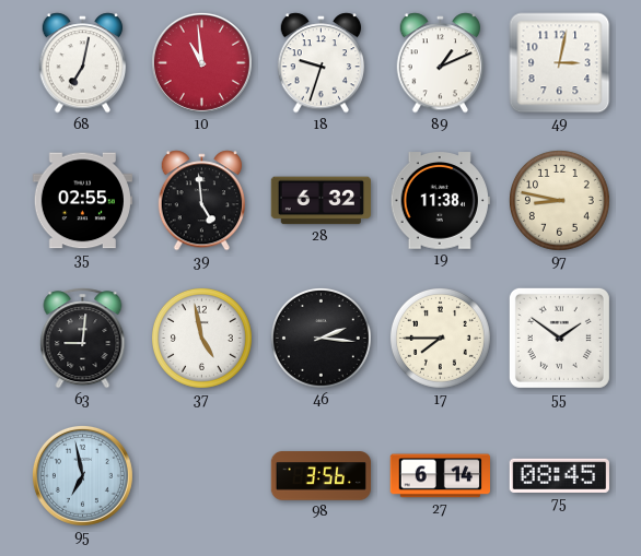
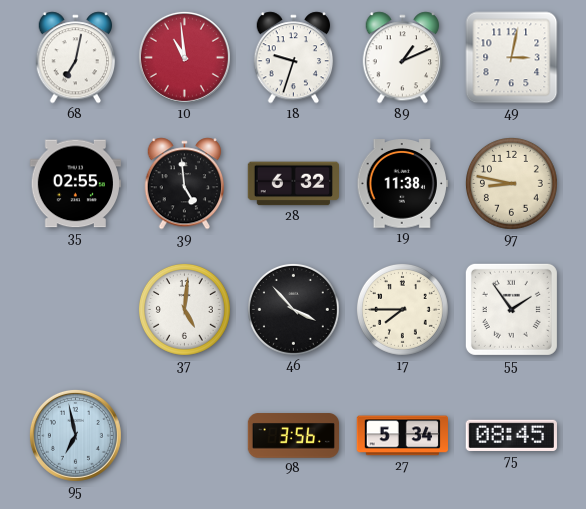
63: 9:01 -> none
37: 4:58 -> 5:01
46: 2:16 -> 3:53
55: 1:51 -> 1:54
27: 6:14 -> 5:34
